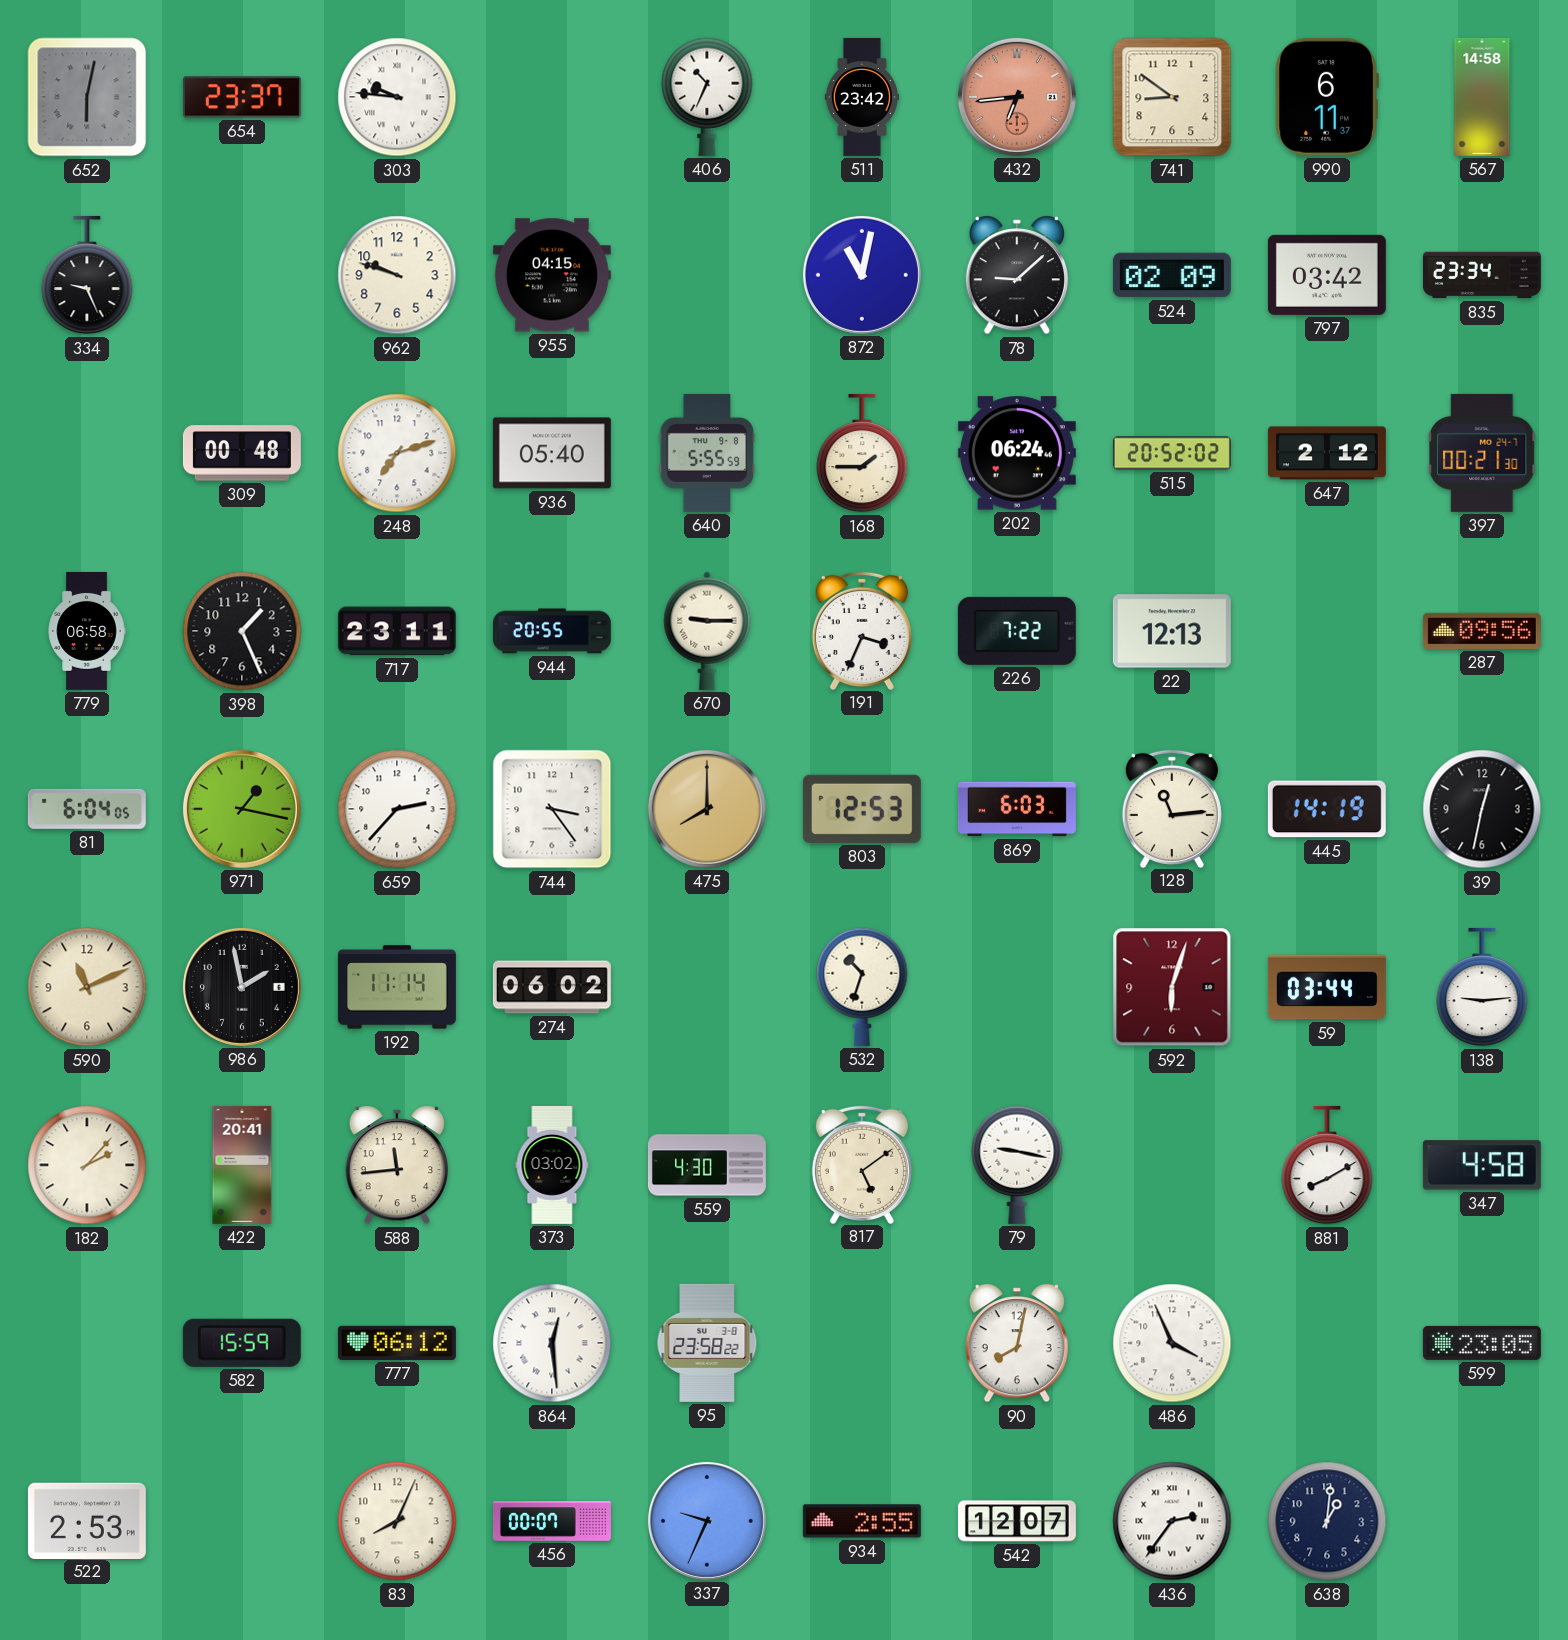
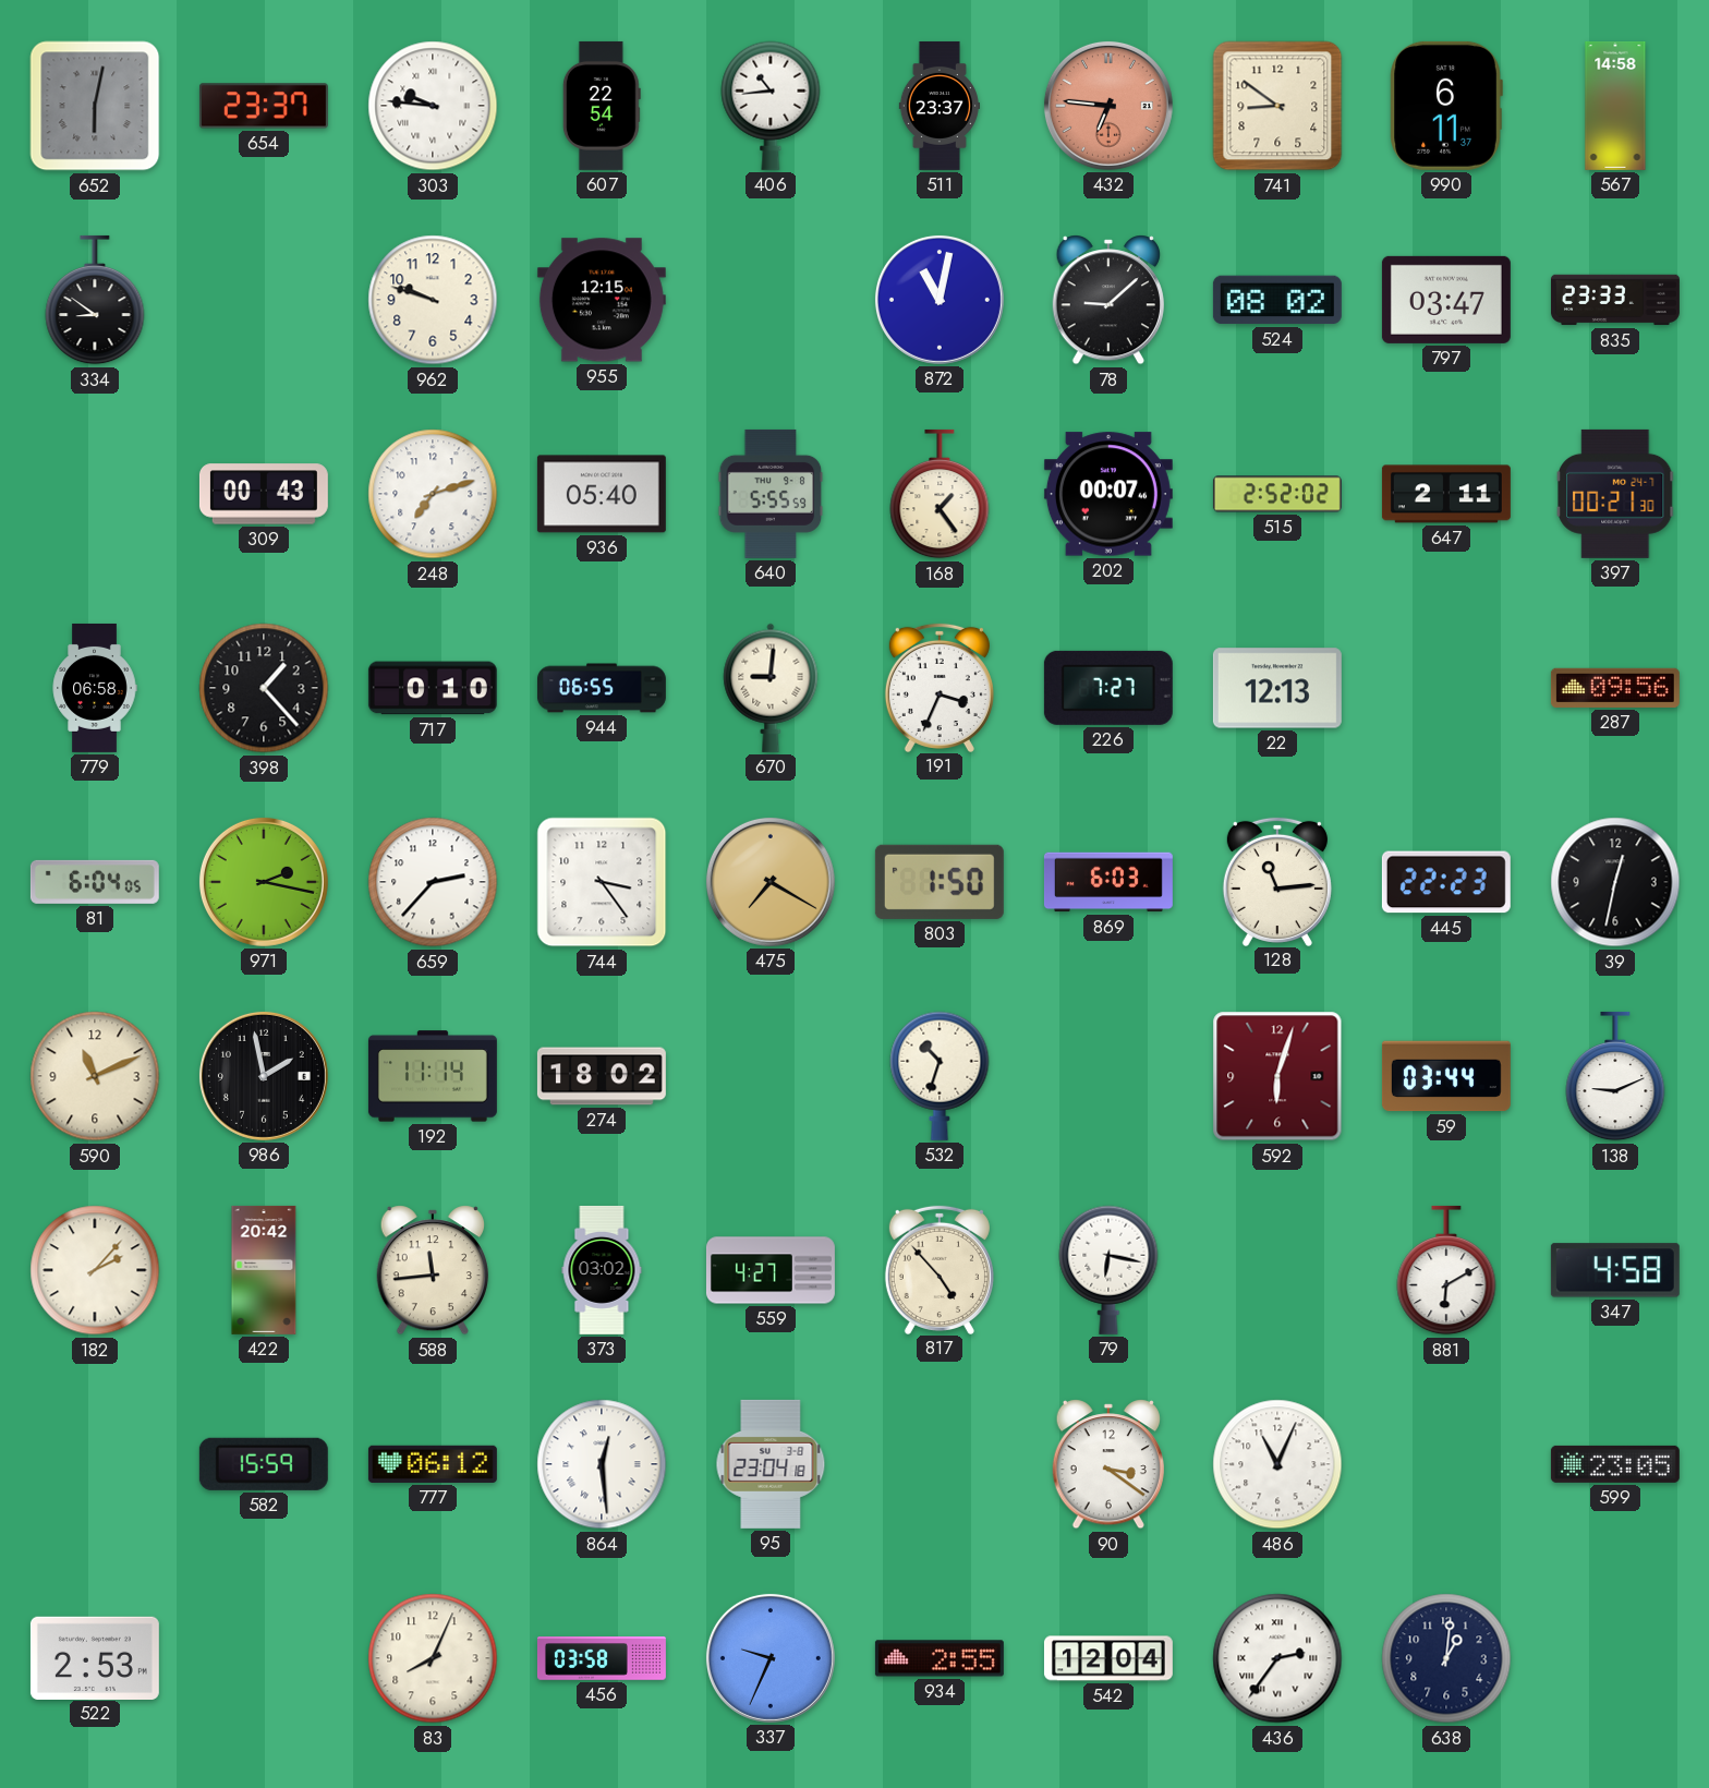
607: none -> 22:54
406: 10:34 -> 10:44
511: 23:42 -> 23:37
432: 6:44 -> 6:46
334: 9:26 -> 8:51
955: 04:15 -> 12:15
524: 02:09 -> 08:02
797: 03:42 -> 03:47
835: 23:34 -> 23:33
309: 00:48 -> 00:43
168: 1:45 -> 1:24
202: 06:24 -> 00:07
515: 20:52 -> 2:52
647: 2:12 -> 2:11
398: 1:26 -> 1:23
717: 23:11 -> 0:10
944: 20:55 -> 06:55
670: 9:15 -> 9:01
226: 7:22 -> 7:27
971: 1:17 -> 2:17
475: 8:00 -> 7:20
803: 12:53 -> 1:50
445: 14:19 -> 22:23
274: 06:02 -> 18:02
138: 9:14 -> 9:11
422: 20:41 -> 20:42
559: 4:30 -> 4:27
817: 5:09 -> 4:53
79: 9:17 -> 6:17
881: 8:10 -> 6:10
95: 23:58 -> 23:04
90: 8:02 -> 3:21
486: 3:56 -> 11:04
456: 00:07 -> 03:58
542: 12:07 -> 12:04
